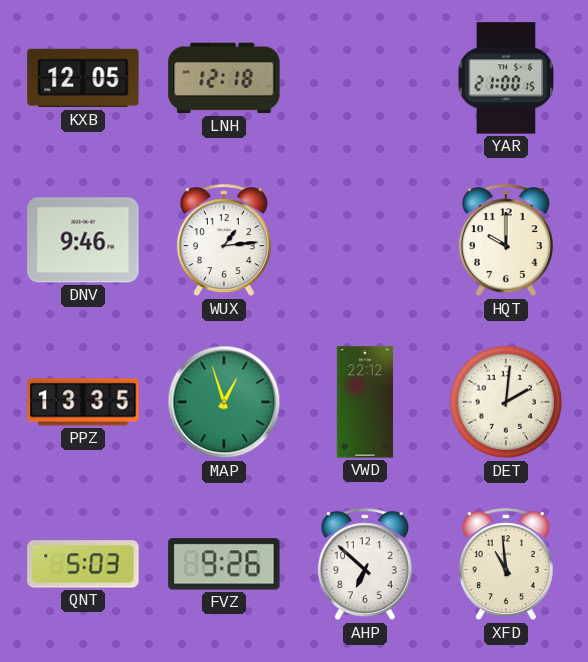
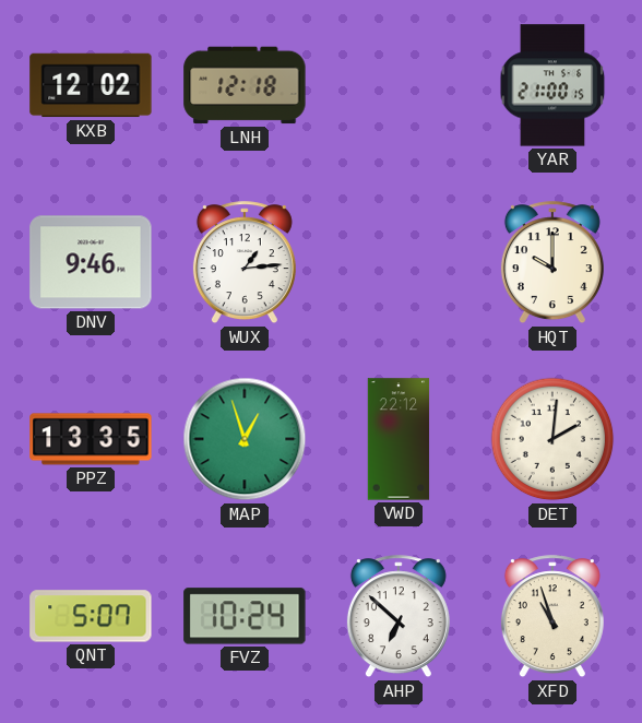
KXB: 12:05 -> 12:02
QNT: 5:03 -> 5:07
FVZ: 9:26 -> 10:24
XFD: 10:59 -> 10:57
